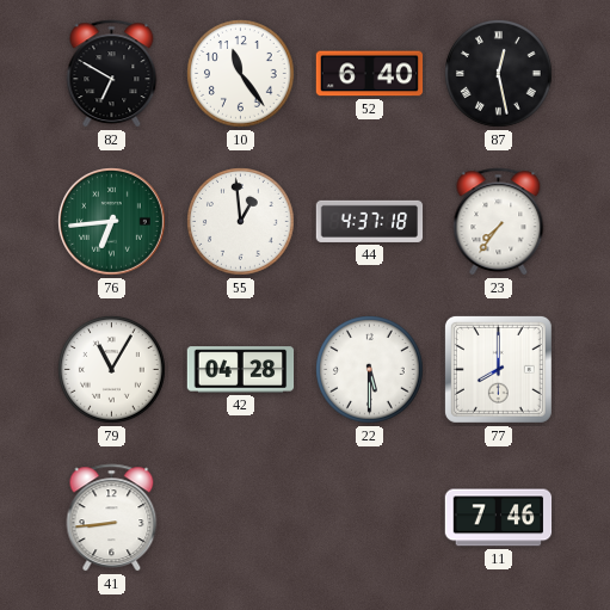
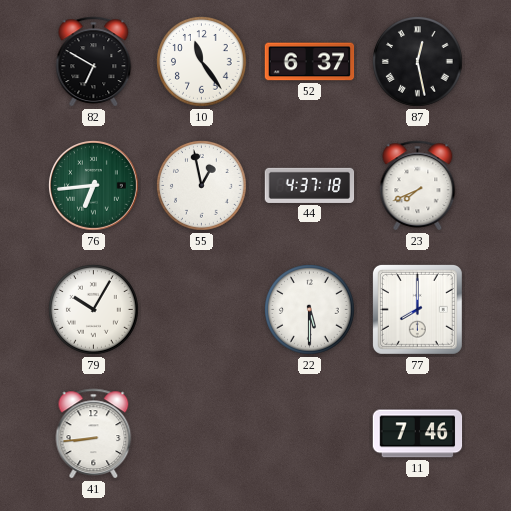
52: 6:40 -> 6:37
55: 12:59 -> 12:58
23: 7:36 -> 7:41
79: 11:05 -> 10:05
42: 04:28 -> none
